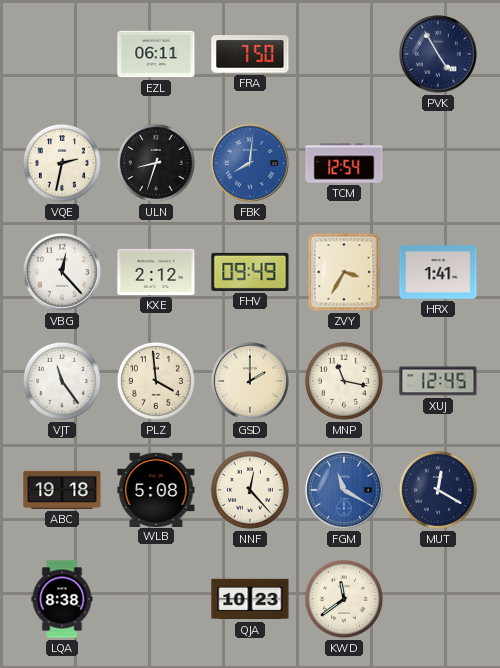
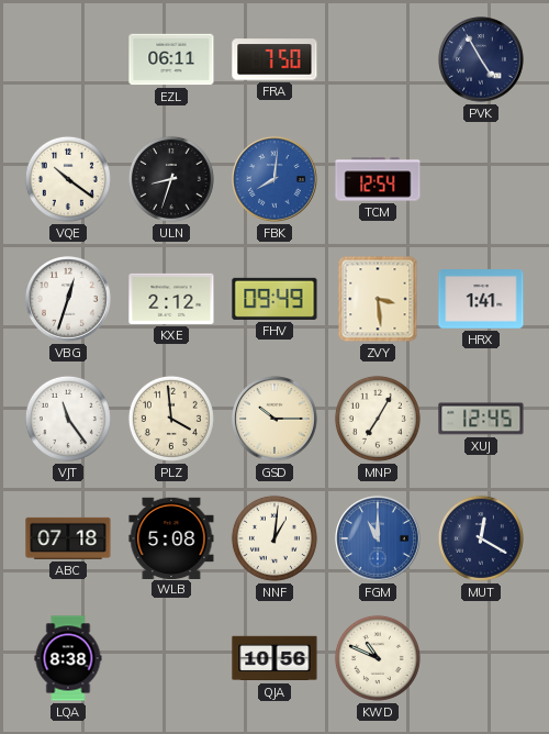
VQE: 2:32 -> 10:21
VBG: 12:23 -> 12:33
ZVY: 3:35 -> 3:29
GSD: 2:00 -> 10:15
MNP: 11:17 -> 7:05
ABC: 19:18 -> 07:18
NNF: 12:23 -> 1:01
FGM: 11:20 -> 11:00
QJA: 10:23 -> 10:56
KWD: 11:39 -> 10:49
